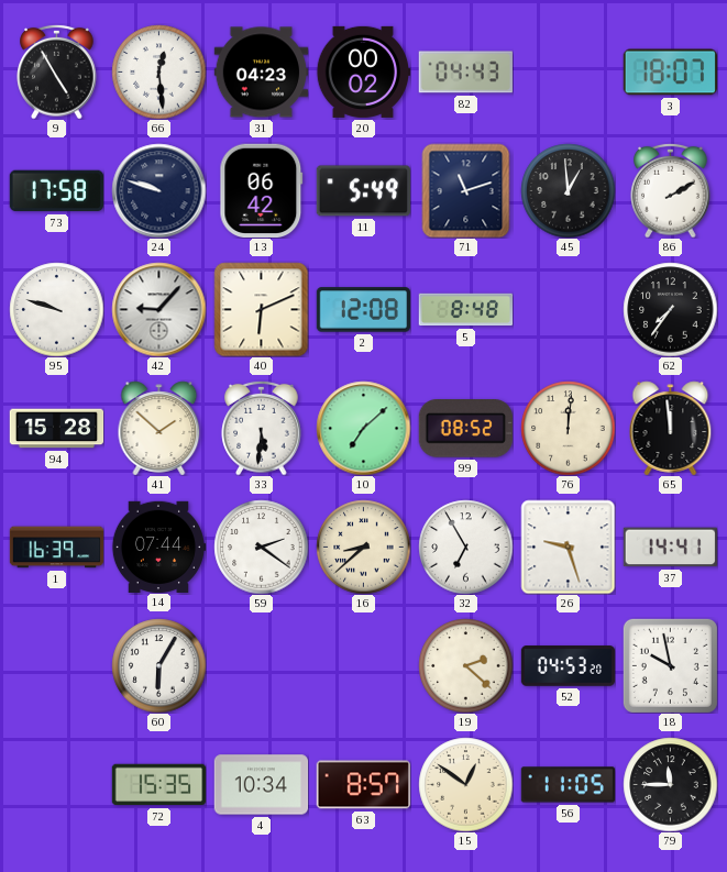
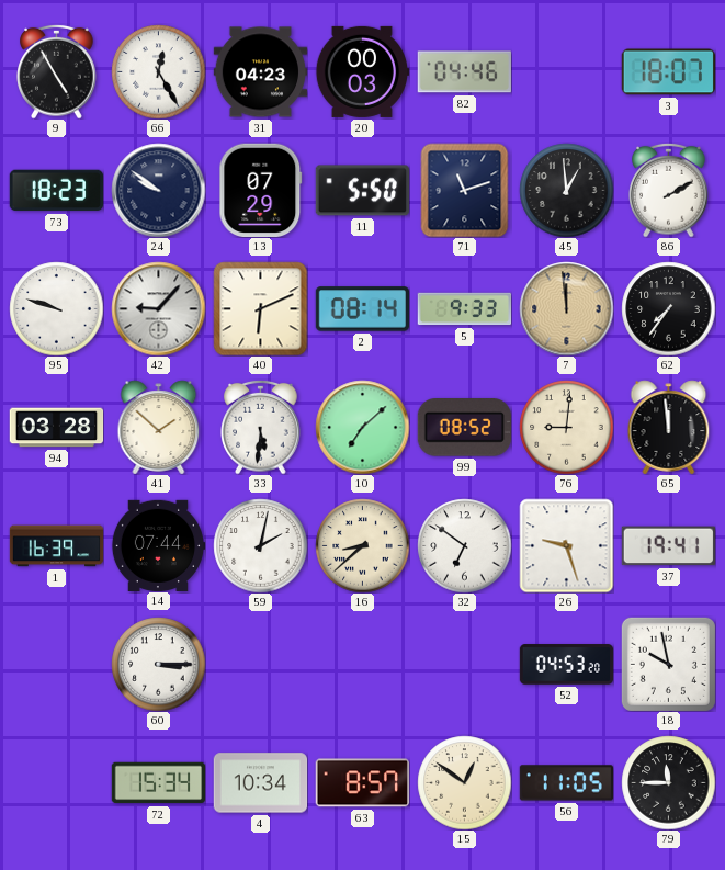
66: 12:29 -> 12:25
20: 00:02 -> 00:03
82: 04:43 -> 04:46
73: 17:58 -> 18:23
24: 9:48 -> 9:51
13: 06:42 -> 07:29
11: 5:49 -> 5:50
2: 12:08 -> 08:14
5: 8:48 -> 9:33
7: none -> 11:59
94: 15:28 -> 03:28
76: 12:01 -> 9:01
59: 2:21 -> 2:02
32: 6:55 -> 6:51
37: 14:41 -> 19:41
60: 6:05 -> 3:15
19: 2:22 -> none
72: 15:35 -> 15:34
